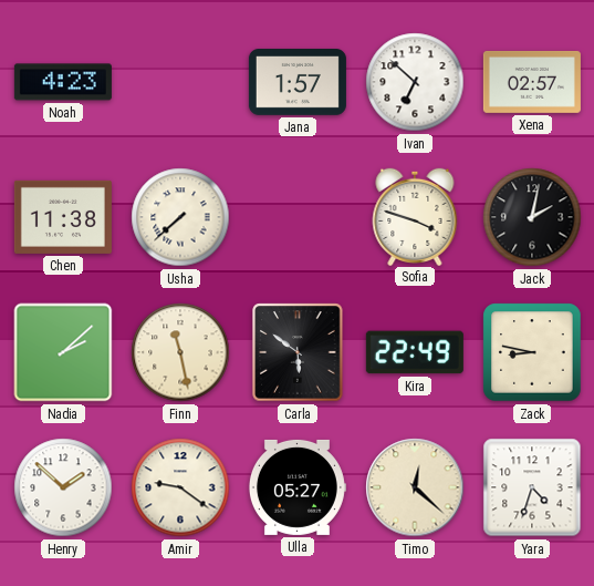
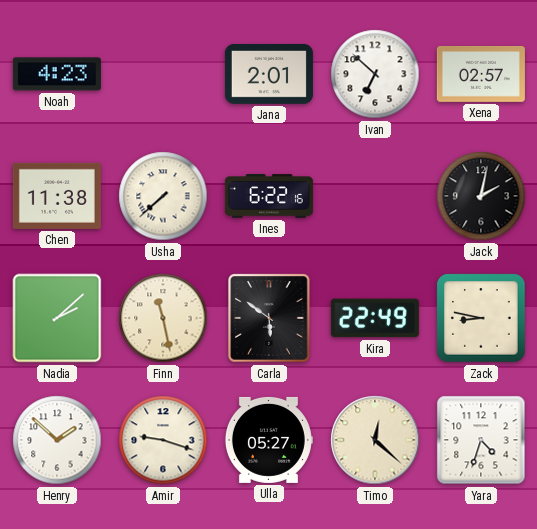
Jana: 1:57 -> 2:01
Ines: none -> 6:22
Sofia: 3:48 -> none
Amir: 9:21 -> 9:18
